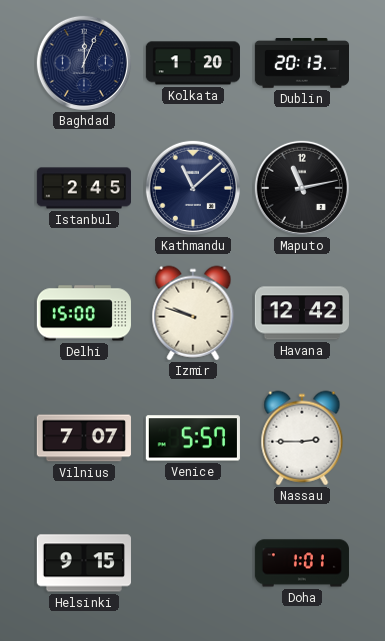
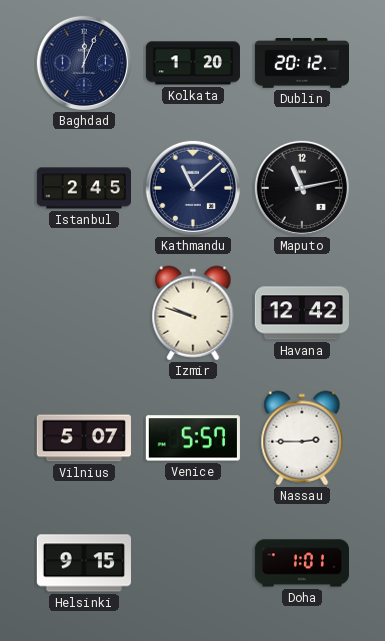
Dublin: 20:13 -> 20:12
Delhi: 15:00 -> none
Vilnius: 7:07 -> 5:07
